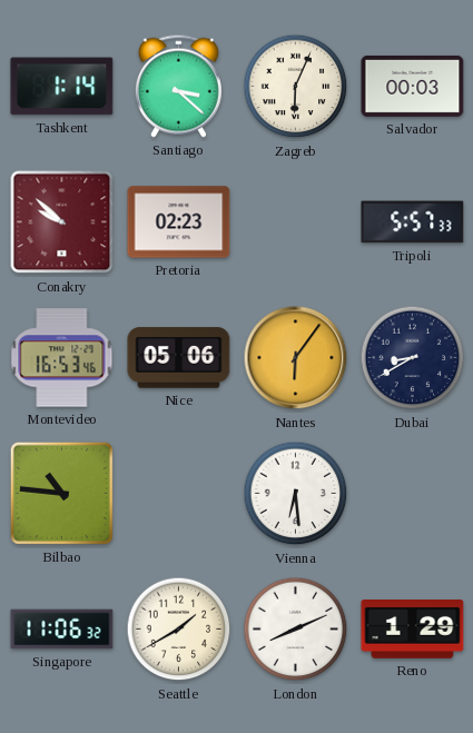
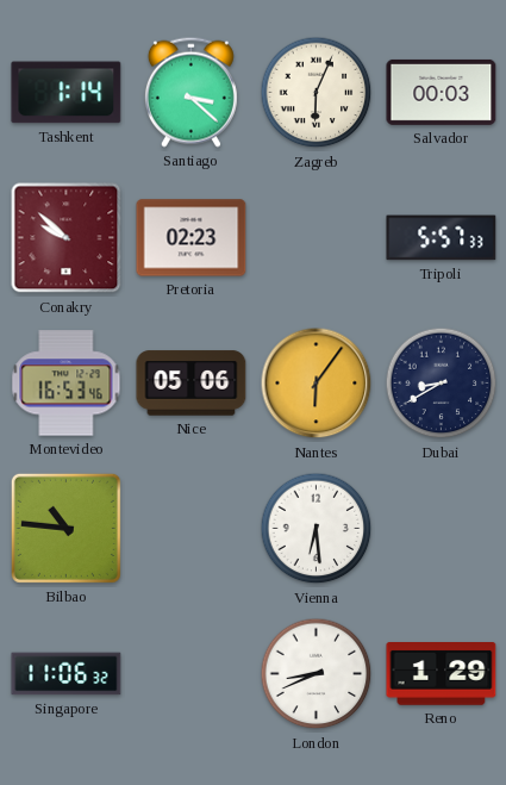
Seattle: 1:40 -> none
London: 8:11 -> 8:41
